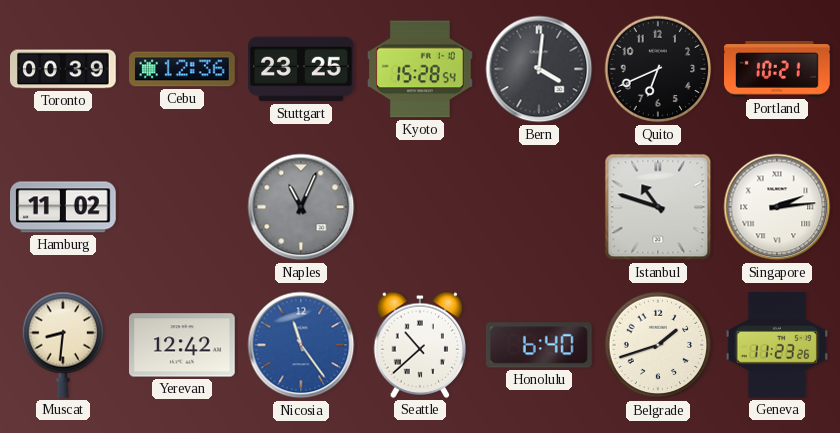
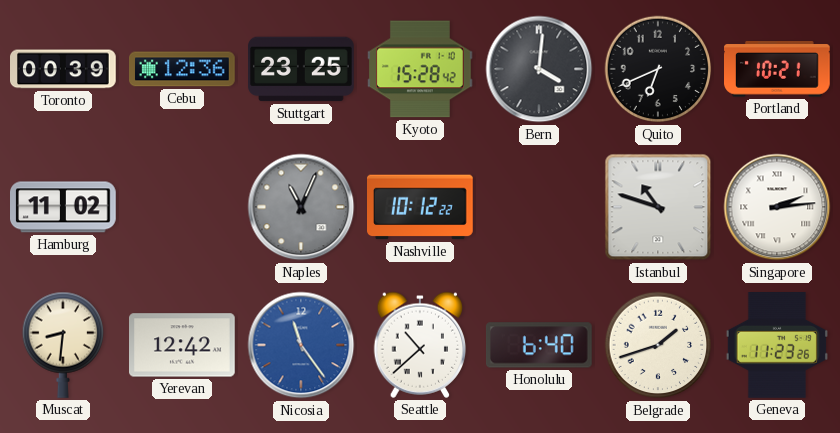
Kyoto: 15:28:54 -> 15:28:42
Nashville: none -> 10:12
